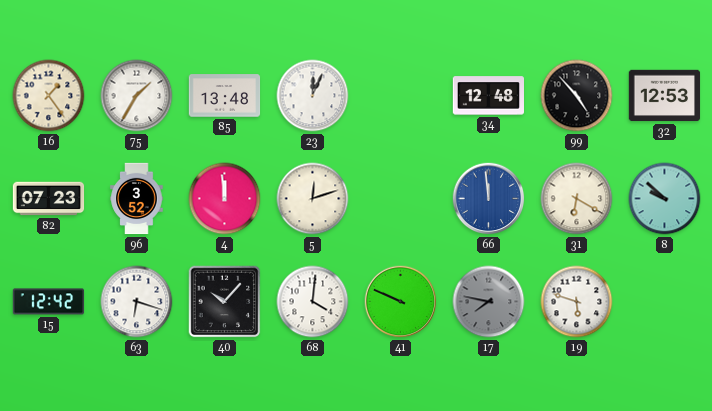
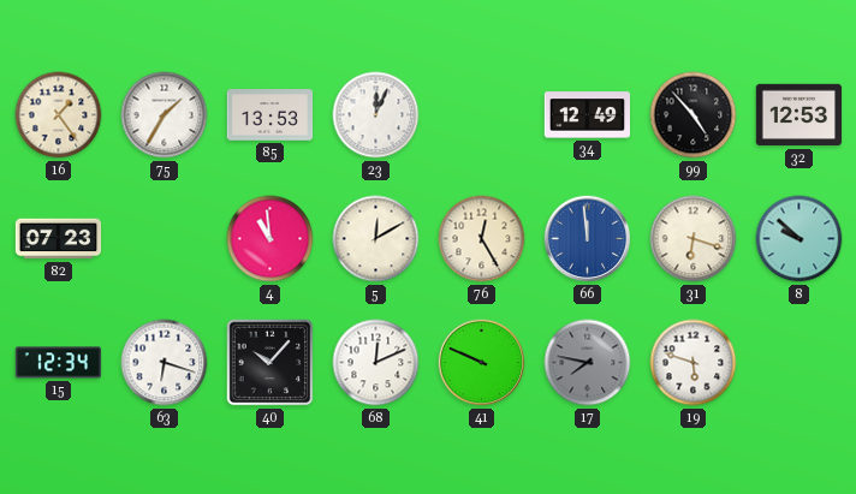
85: 13:48 -> 13:53
34: 12:48 -> 12:49
96: 3:52 -> none
4: 11:59 -> 10:59
5: 12:12 -> 12:10
76: none -> 12:25
31: 6:20 -> 6:18
15: 12:42 -> 12:34
68: 4:01 -> 12:11
